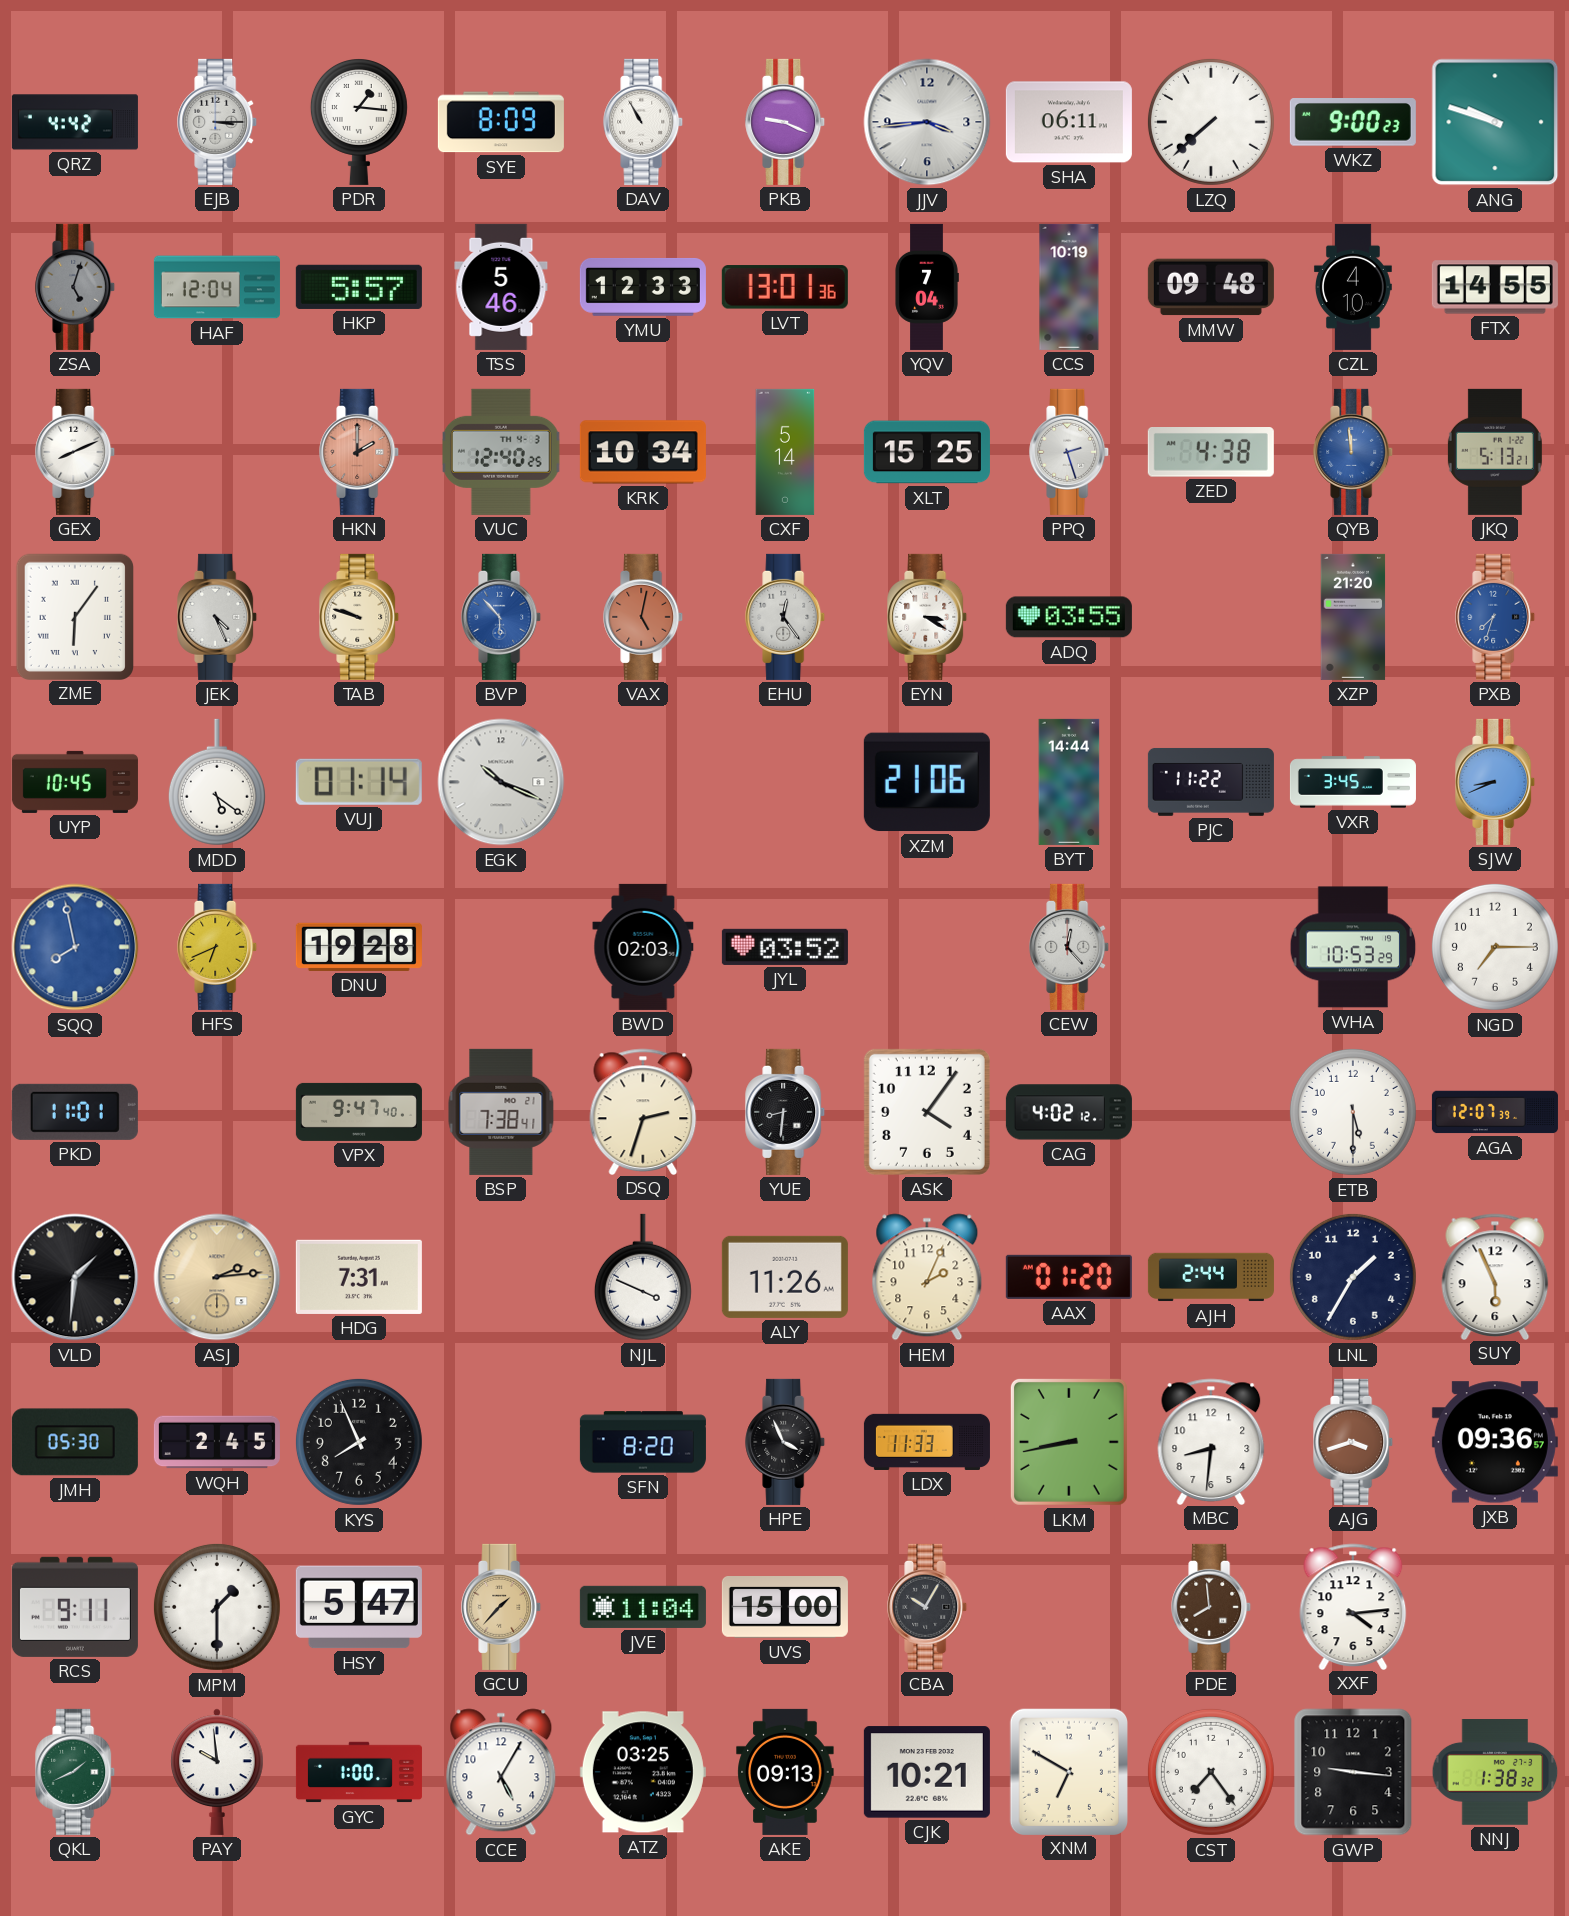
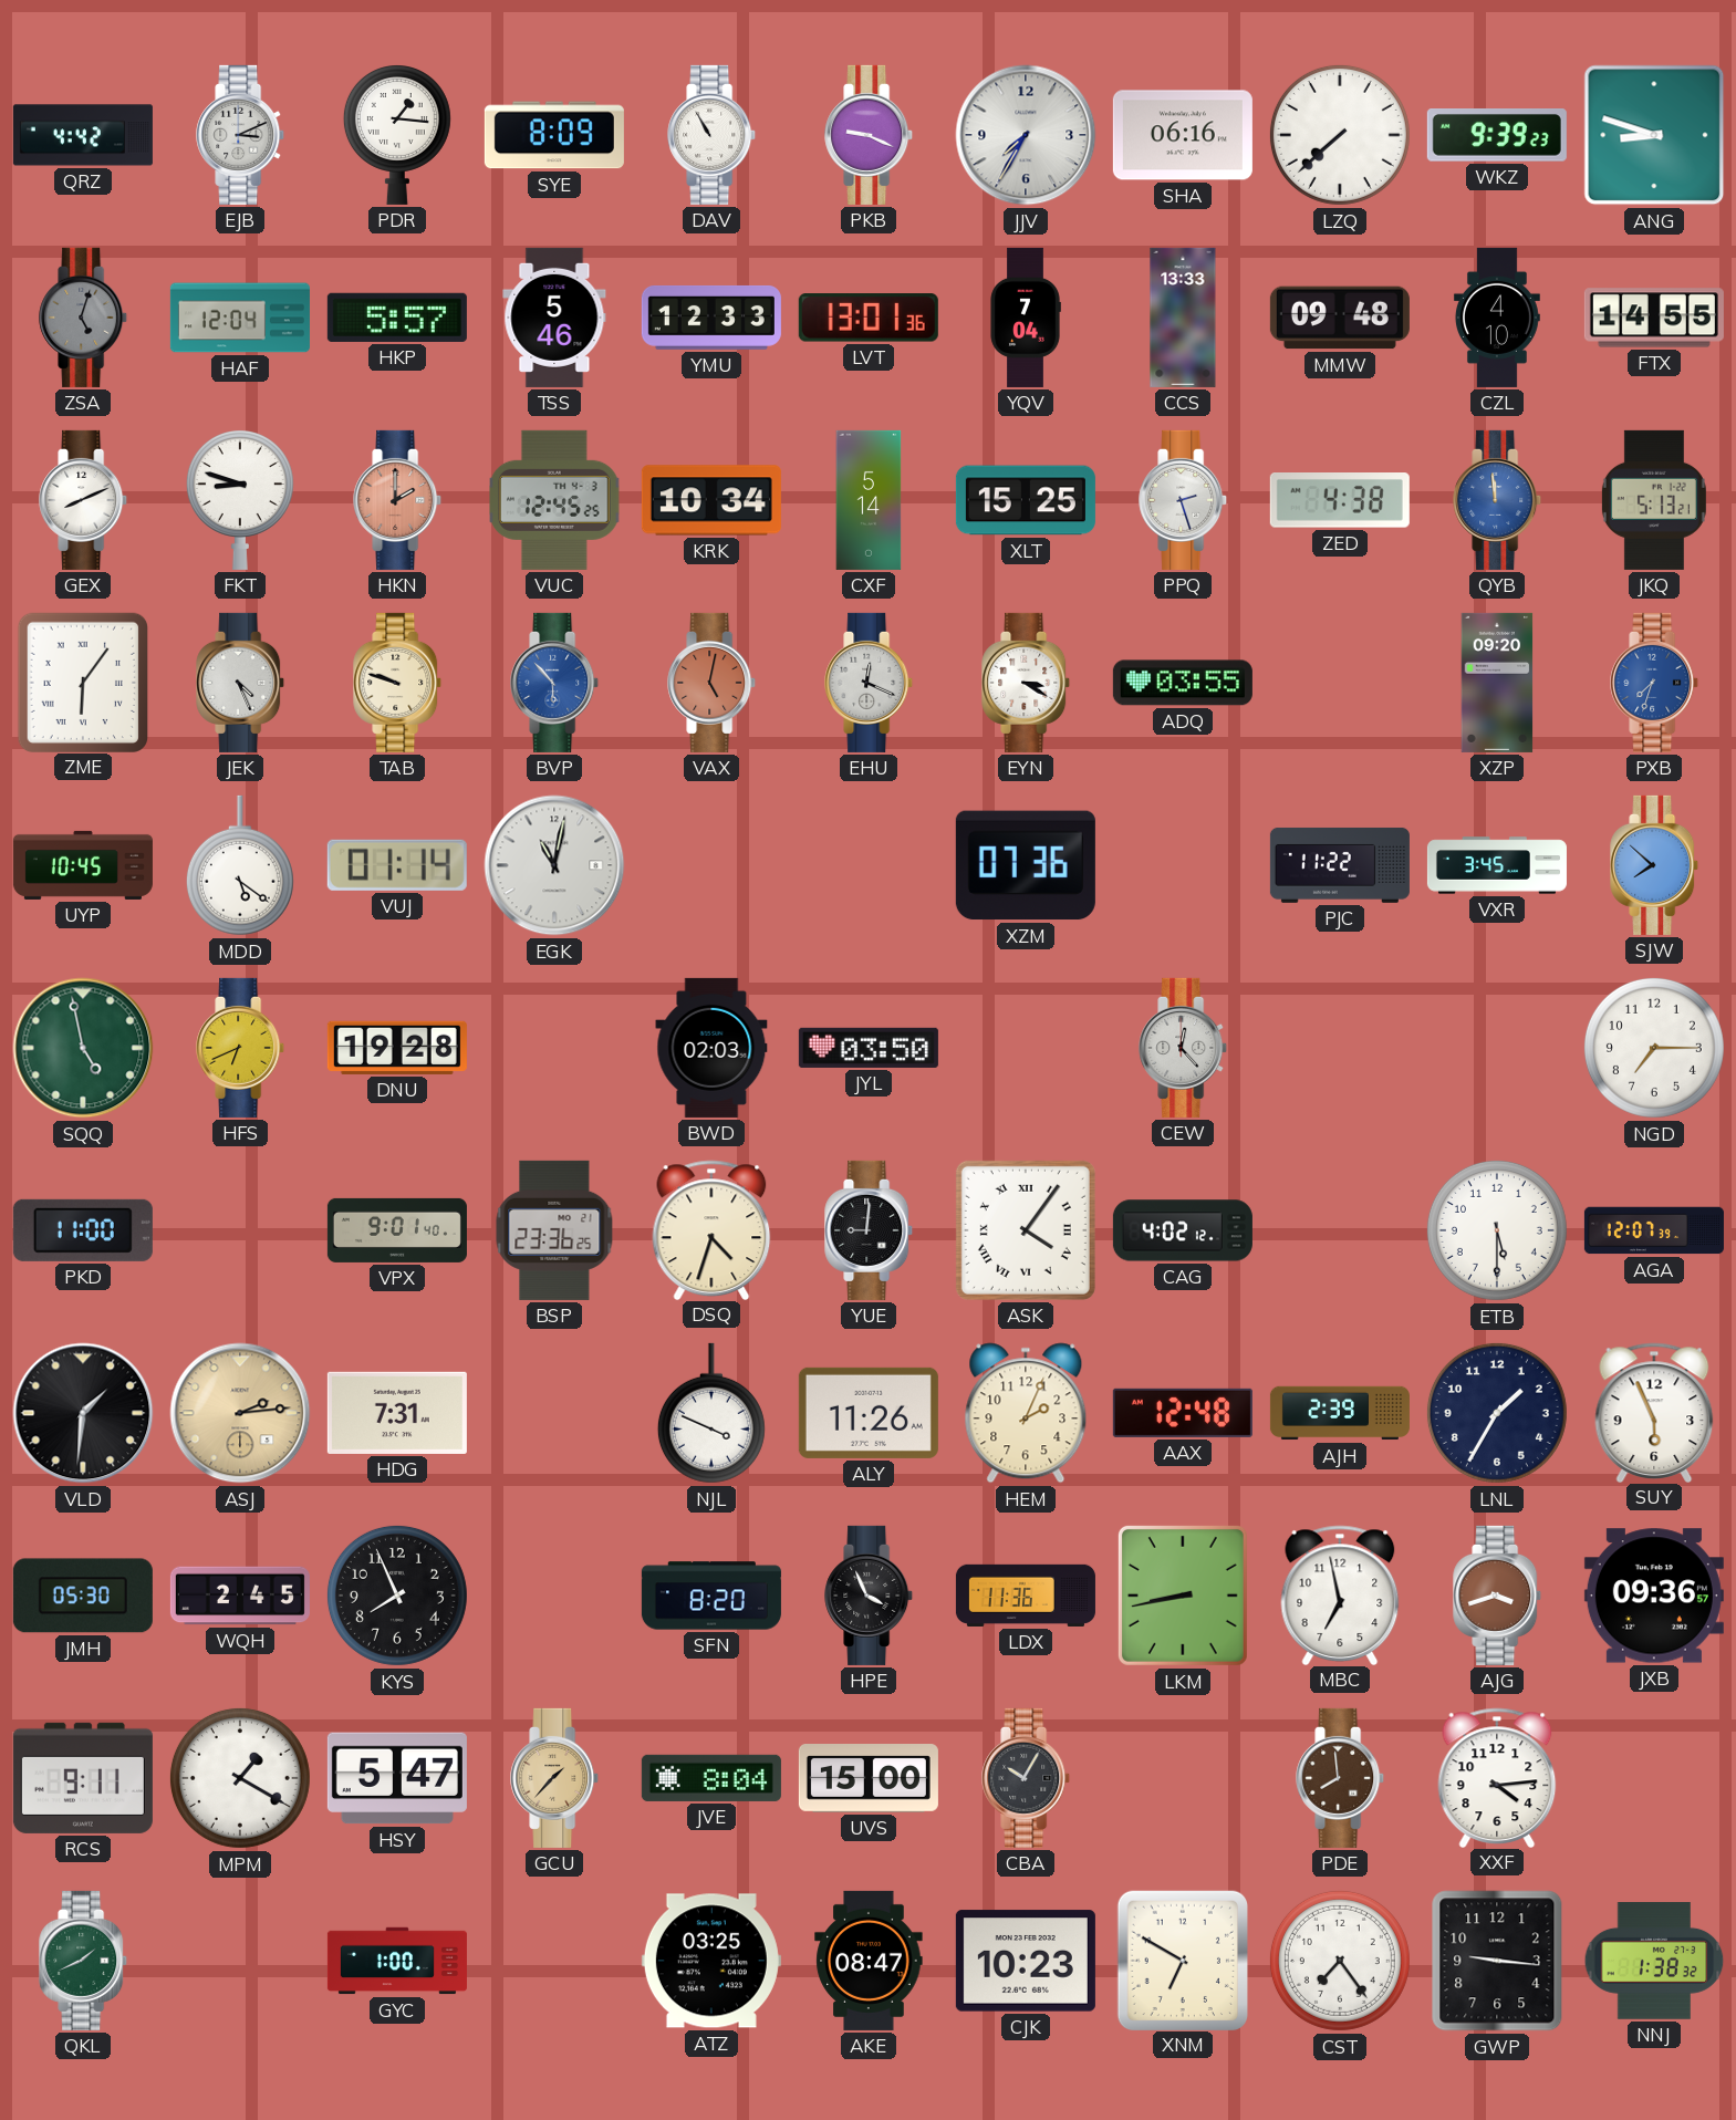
EJB: 3:15 -> 3:11
JJV: 3:44 -> 7:35
SHA: 06:11 -> 06:16
WKZ: 9:00 -> 9:39
ANG: 9:48 -> 8:48
CCS: 10:19 -> 13:33
FKT: none -> 8:48
VUC: 12:40 -> 12:45
EHU: 12:24 -> 12:19
XZP: 21:20 -> 09:20
EGK: 10:19 -> 11:02
XZM: 21:06 -> 07:36
BYT: 14:44 -> none
SJW: 8:41 -> 7:52
SQQ: 7:58 -> 4:58
SQQ dial: blue -> green
JYL: 03:52 -> 03:50
WHA: 10:53 -> none
PKD: 11:01 -> 11:00
VPX: 9:47 -> 9:01
BSP: 7:38 -> 23:36
DSQ: 2:33 -> 4:33
YUE: 8:31 -> 9:01
ASK numerals: Arabic -> Roman
AAX: 01:20 -> 12:48
AJH: 2:44 -> 2:39
LDX: 11:33 -> 11:36
MBC: 8:31 -> 6:58
MPM: 1:30 -> 1:20
JVE: 11:04 -> 8:04
PAY: 9:59 -> none
CCE: 5:05 -> none
AKE: 09:13 -> 08:47
CJK: 10:21 -> 10:23
